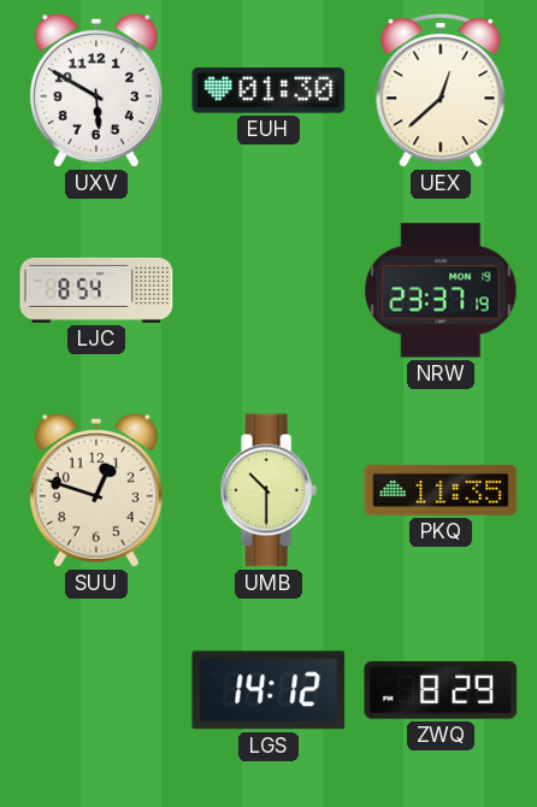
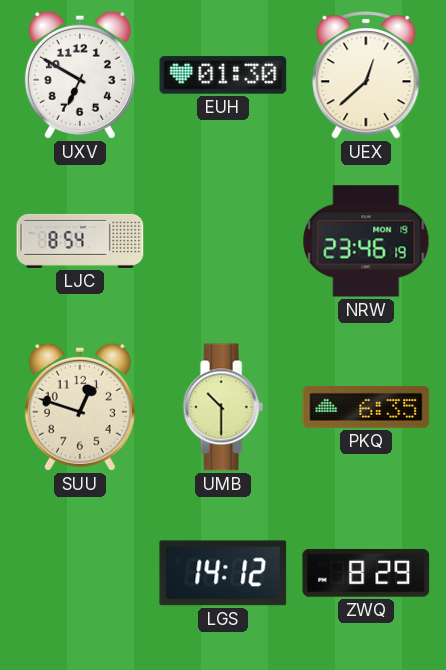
UXV: 5:50 -> 6:50
NRW: 23:37 -> 23:46
PKQ: 11:35 -> 6:35
